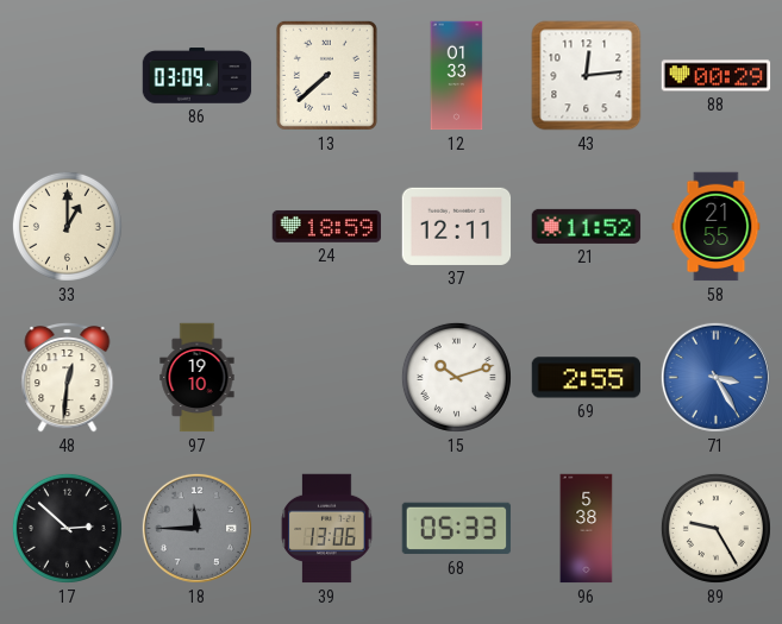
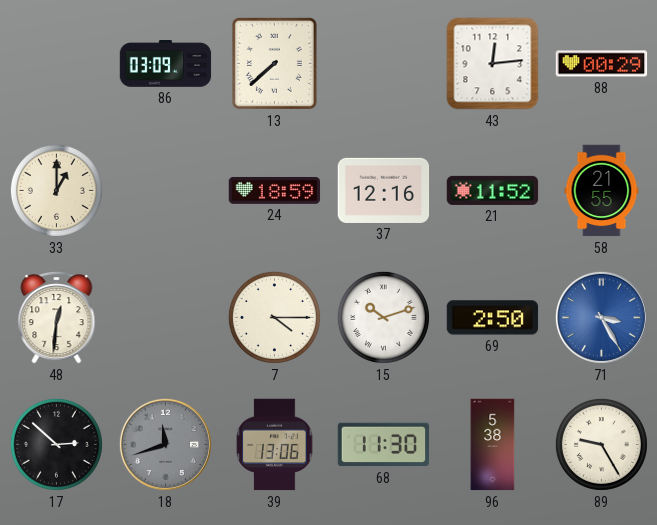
12: 01:33 -> none
37: 12:11 -> 12:16
97: 19:10 -> none
7: none -> 4:15
69: 2:55 -> 2:50
18: 11:45 -> 11:42
68: 05:33 -> 11:30
